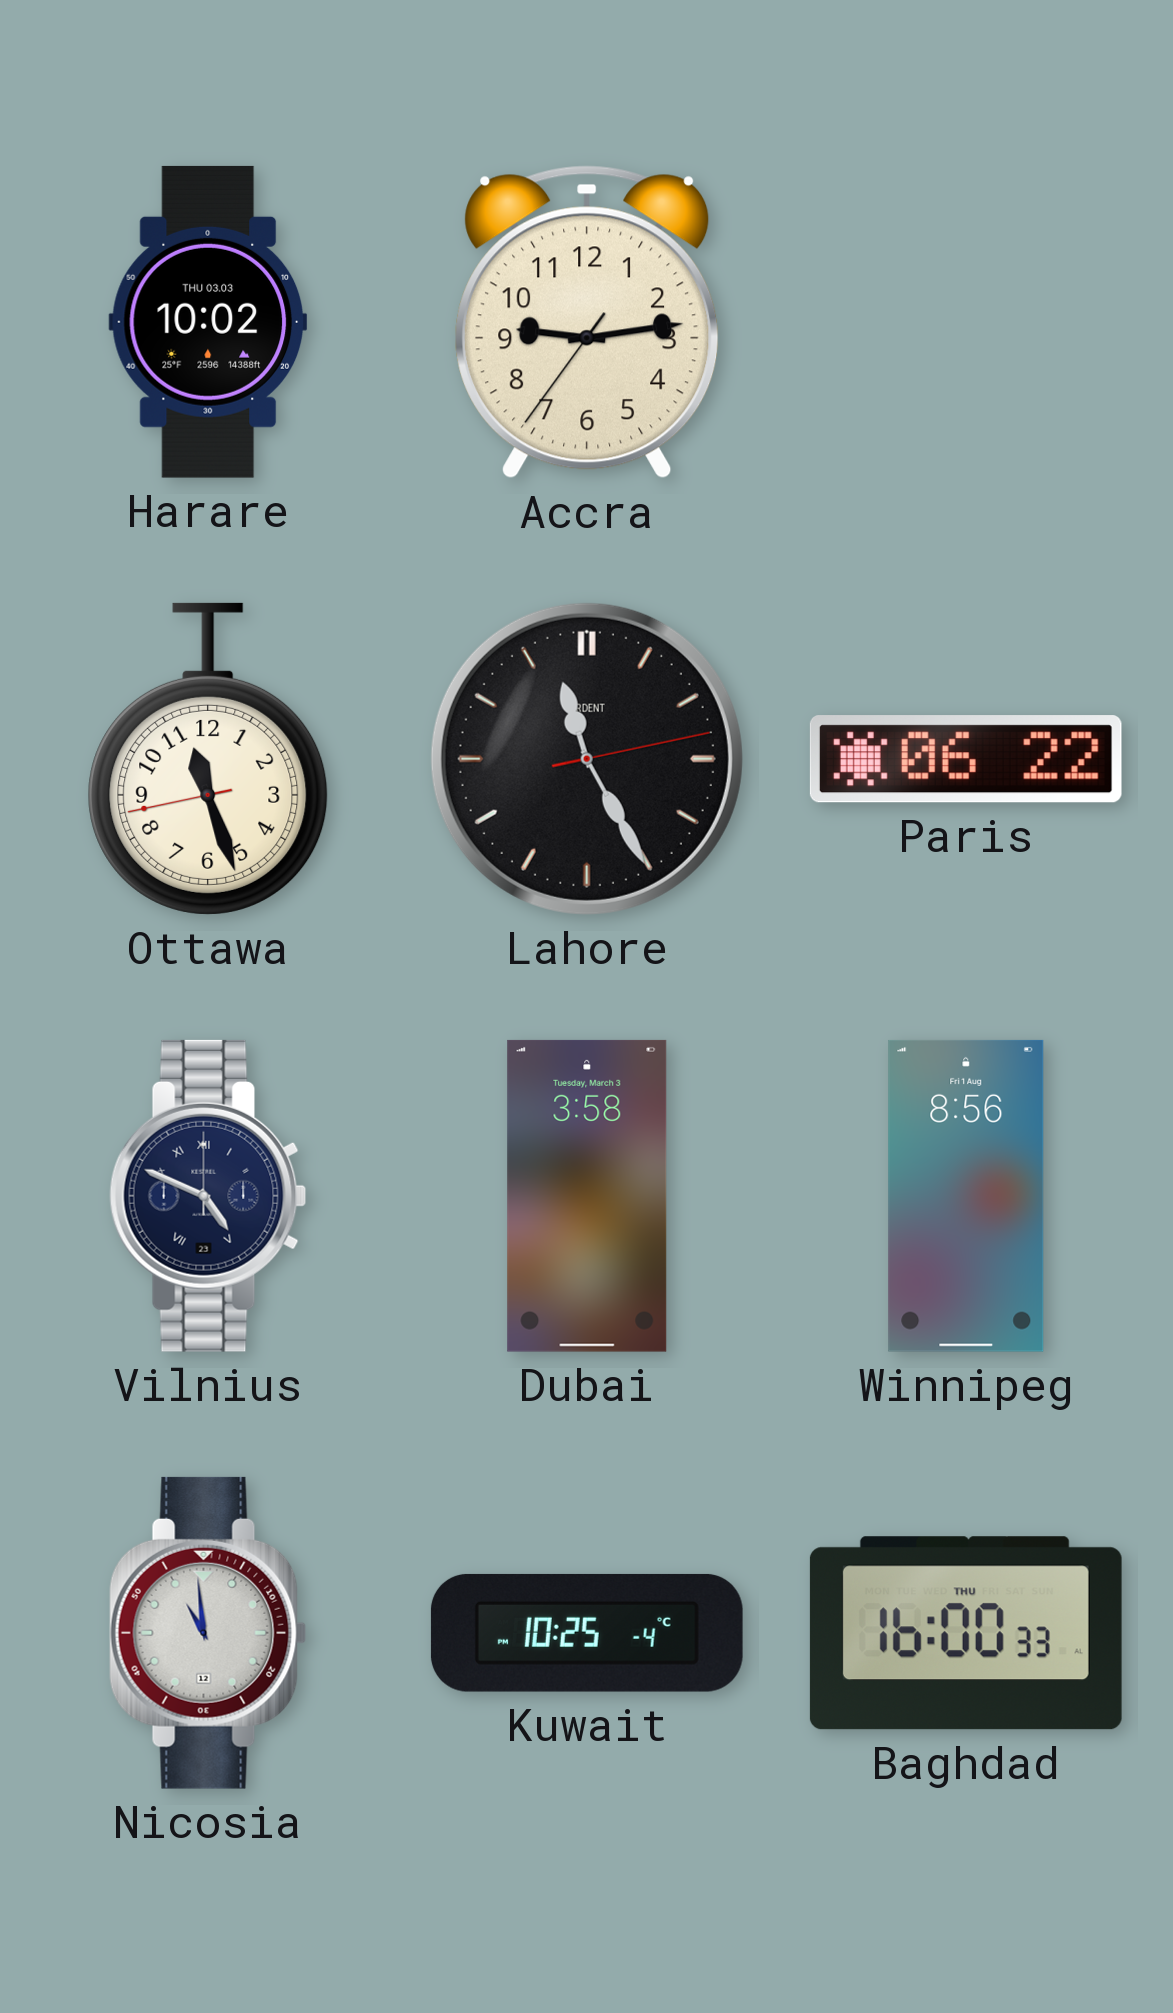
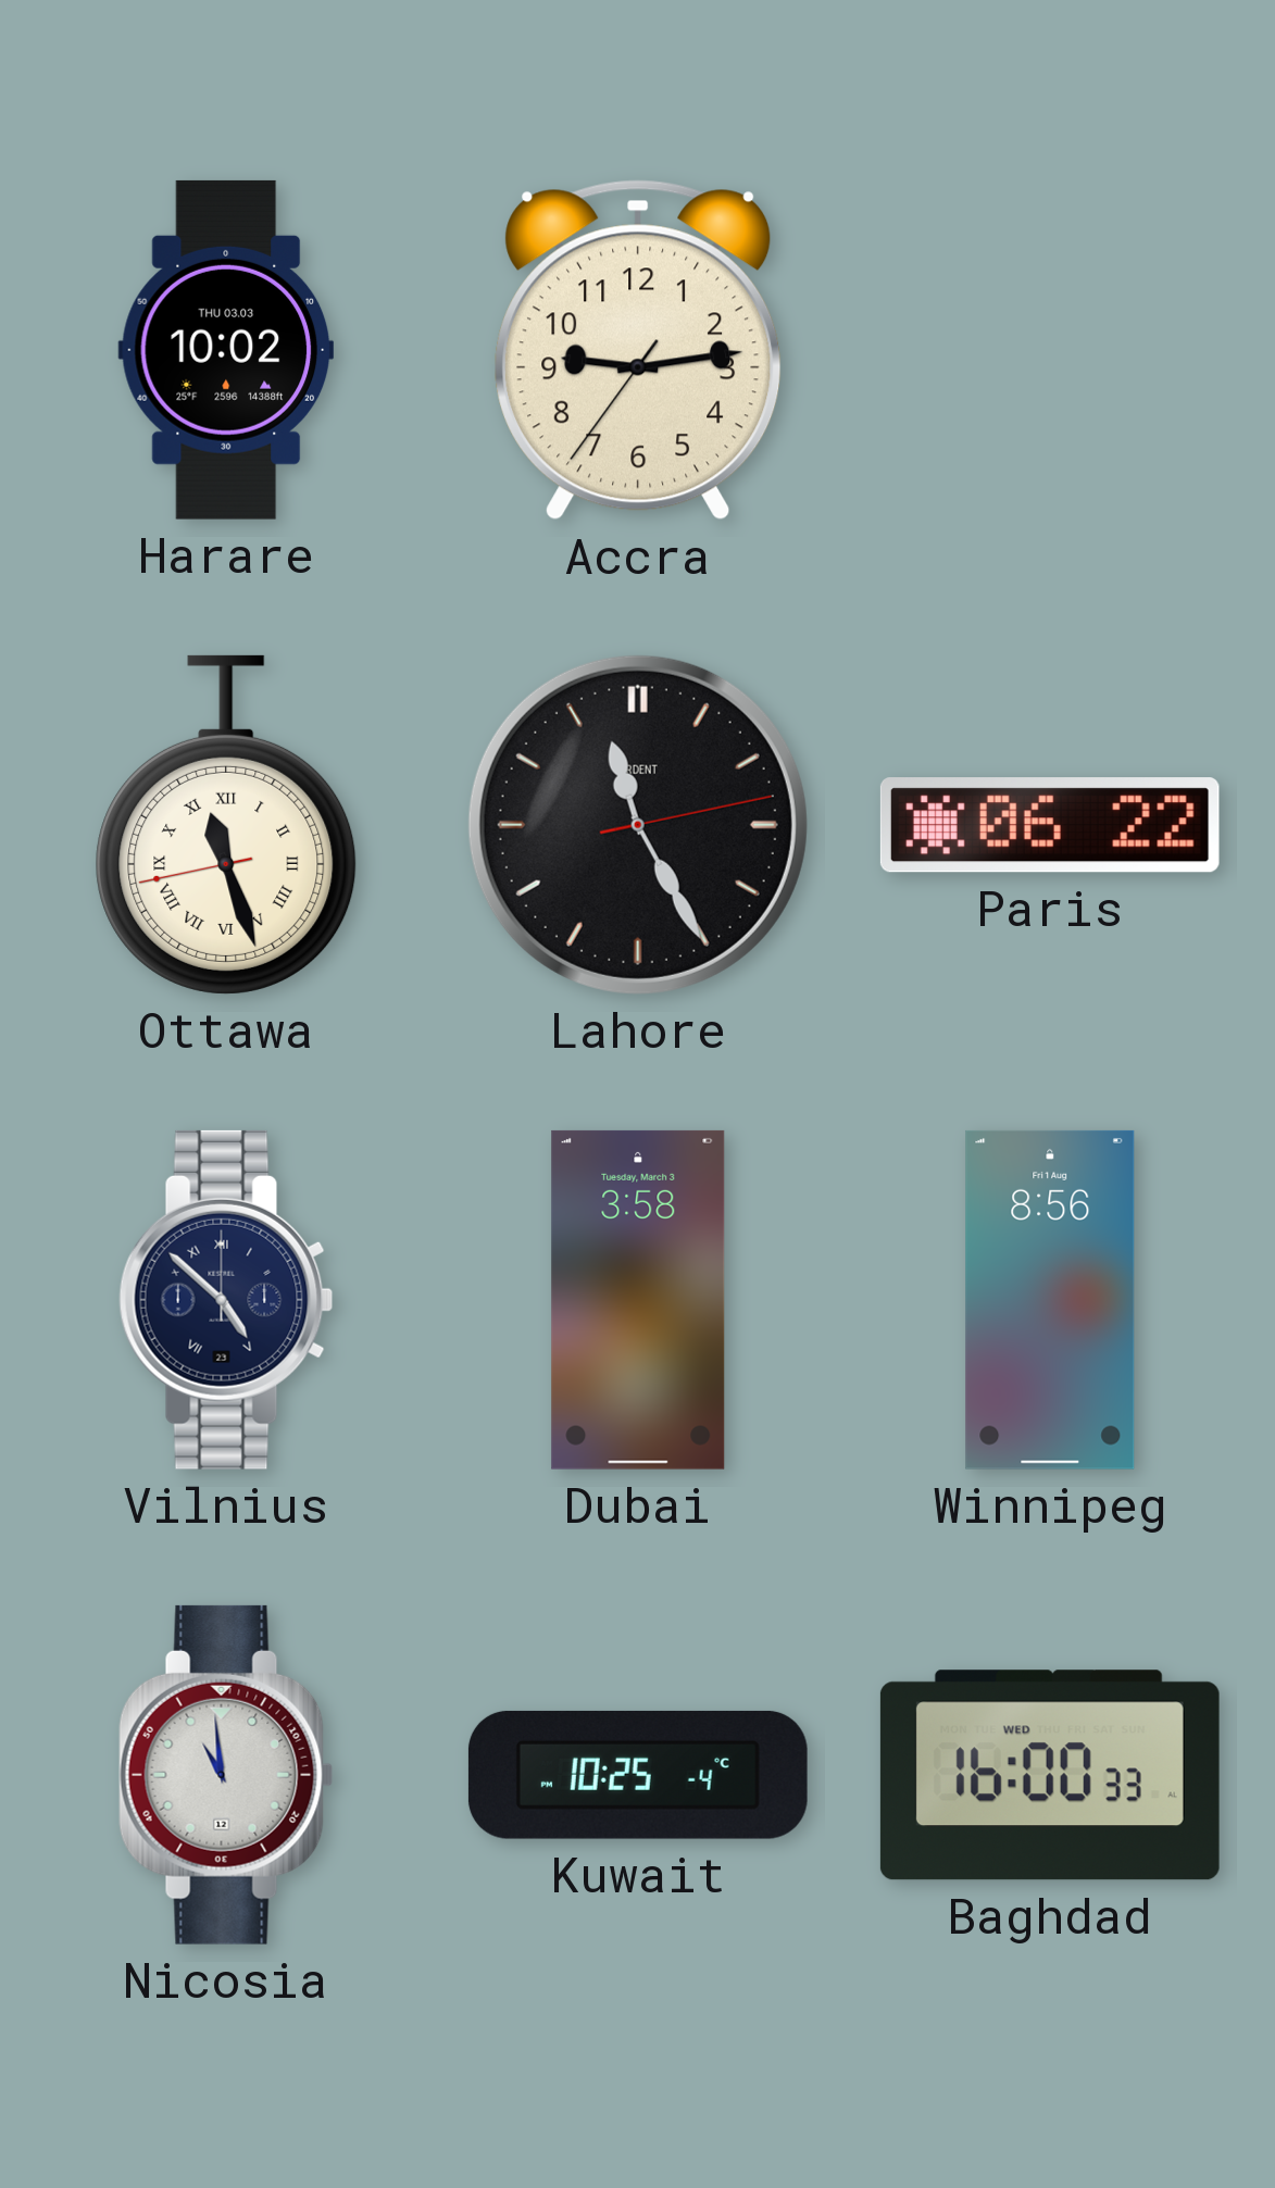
Ottawa numerals: Arabic -> Roman
Vilnius: 4:49 -> 4:52
Baghdad date: THU -> WED
